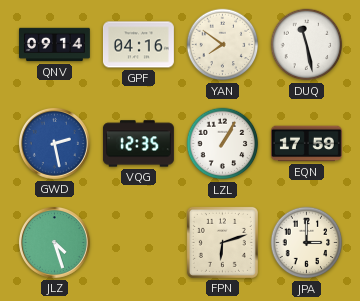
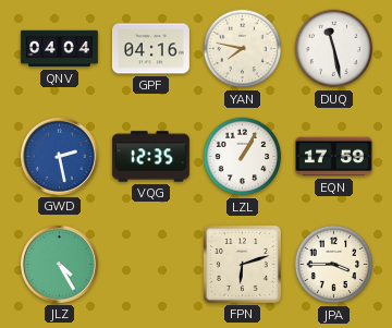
QNV: 09:14 -> 04:04
YAN: 7:51 -> 7:47
JLZ: 4:27 -> 4:25
JPA: 3:00 -> 3:45
